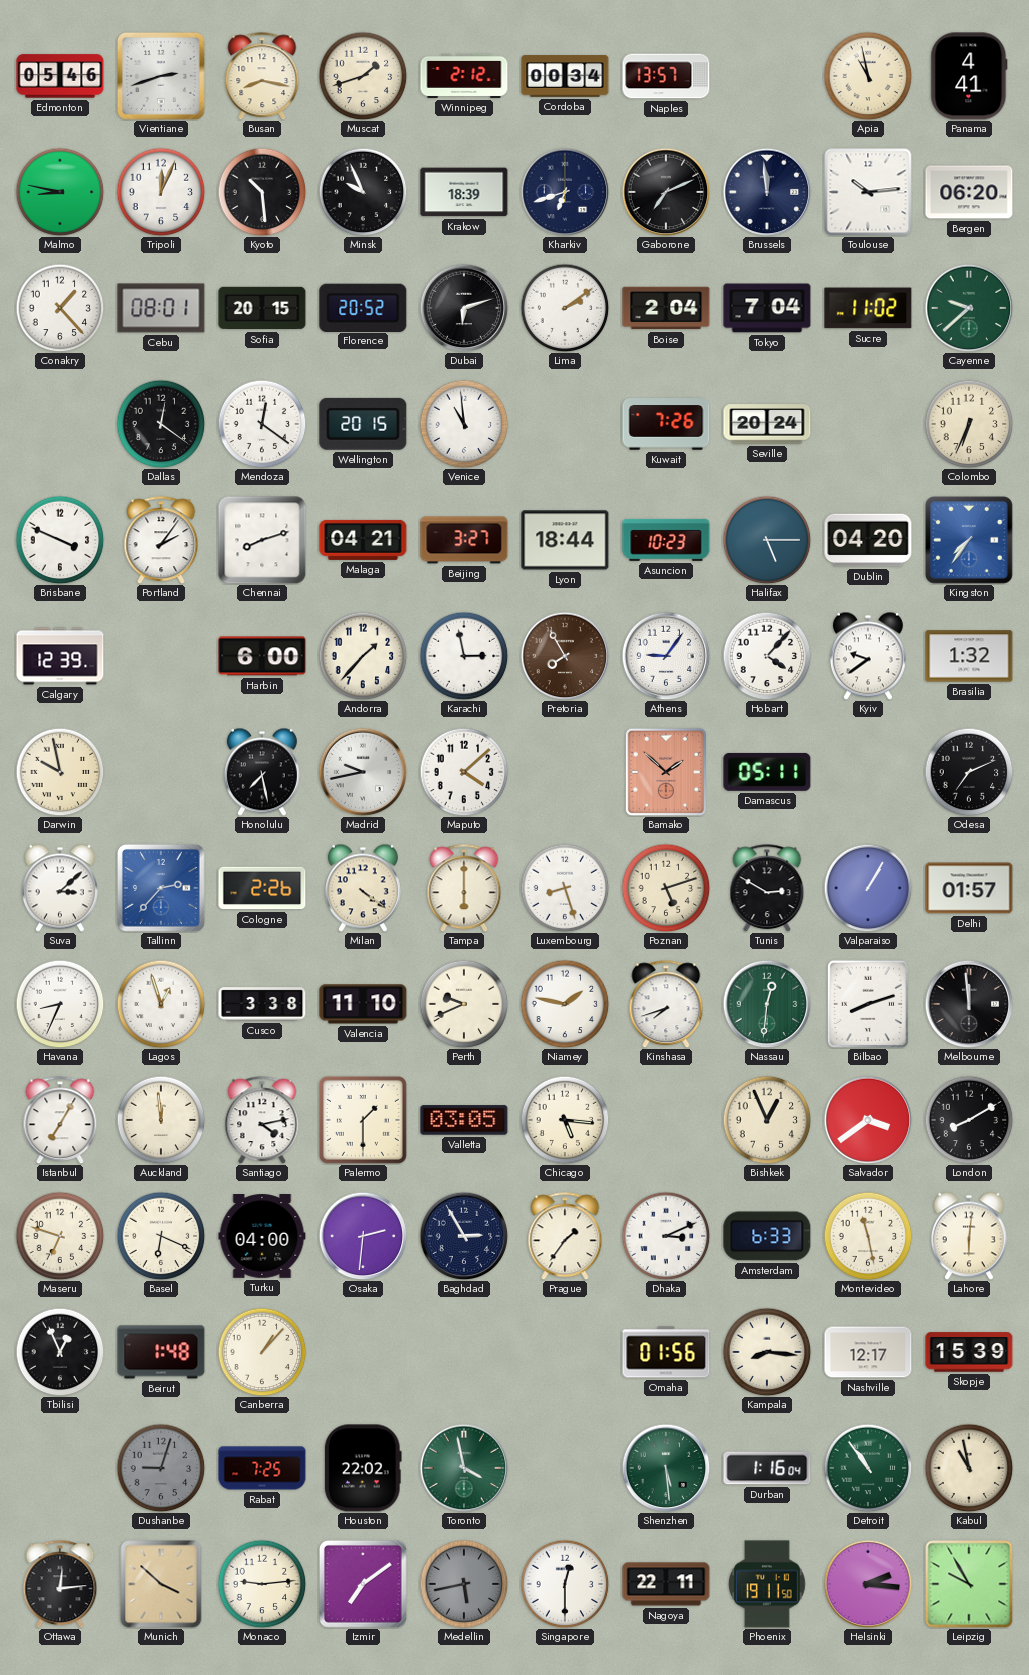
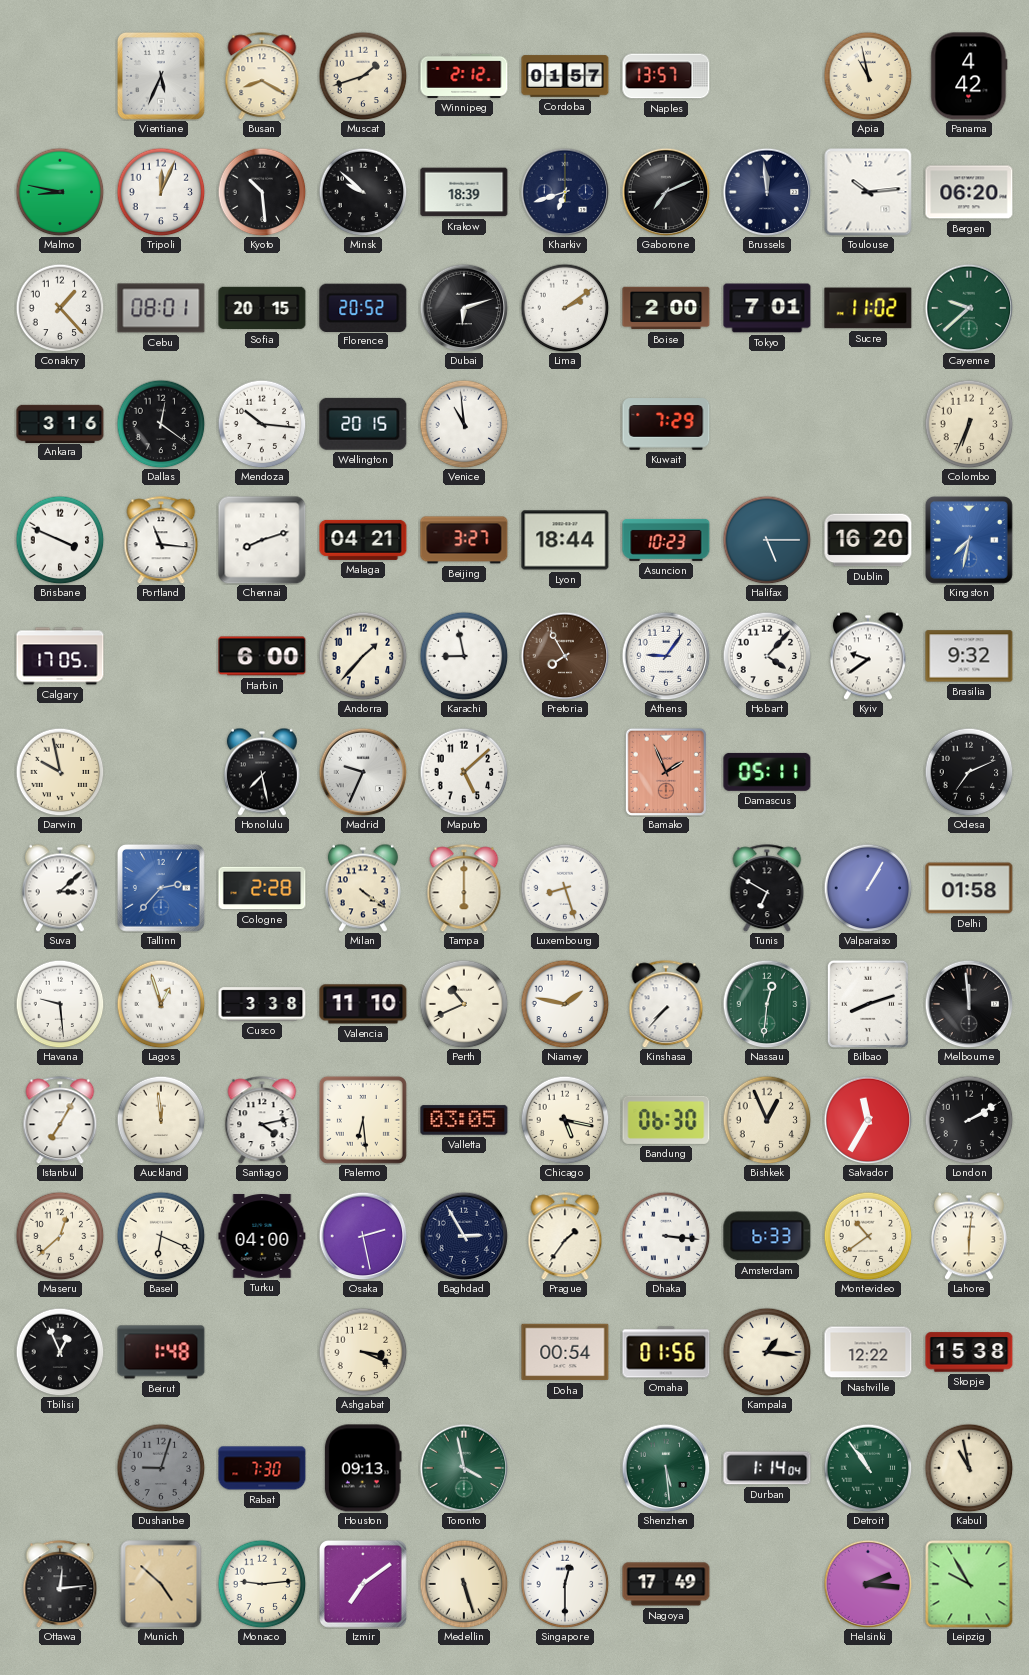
Edmonton: 05:46 -> none
Vientiane: 2:42 -> 5:34
Busan: 8:17 -> 8:20
Cordoba: 00:34 -> 01:57
Panama: 4:41 -> 4:42
Minsk: 9:56 -> 9:52
Boise: 2:04 -> 2:00
Tokyo: 7:04 -> 7:01
Ankara: none -> 3:16
Mendoza: 12:21 -> 10:16
Kuwait: 7:26 -> 7:29
Seville: 20:24 -> none
Portland: 2:06 -> 11:16
Dublin: 04:20 -> 16:20
Kingston: 7:36 -> 7:32
Calgary: 12:39 -> 17:05
Karachi: 2:58 -> 8:58
Brasilia: 1:32 -> 9:32
Madrid: 9:43 -> 9:34
Maputo: 4:08 -> 5:08
Bamako: 1:52 -> 1:56
Cologne: 2:26 -> 2:28
Poznan: 5:12 -> none
Tunis: 2:50 -> 6:50
Delhi: 01:57 -> 01:58
Havana: 8:34 -> 9:29
Perth: 9:41 -> 10:41
Kinshasa: 7:42 -> 7:37
Palermo: 1:30 -> 6:29
Chicago: 5:16 -> 5:17
Bandung: none -> 06:30
Salvador: 3:39 -> 11:35
London: 8:10 -> 2:10
Maseru: 6:48 -> 12:38
Osaka: 2:31 -> 2:28
Dhaka: 3:11 -> 3:16
Montevideo: 11:28 -> 10:39
Canberra: 1:07 -> none
Ashgabat: none -> 3:19
Doha: none -> 00:54
Kampala: 8:16 -> 1:16
Nashville: 12:17 -> 12:22
Skopje: 15:39 -> 15:38
Rabat: 7:25 -> 7:30
Houston: 22:02 -> 09:13
Durban: 1:16 -> 1:14
Munich: 3:52 -> 4:52
Medellin: 5:43 -> 5:27
Medellin dial: grey -> cream
Nagoya: 22:11 -> 17:49
Phoenix: 19:11 -> none
